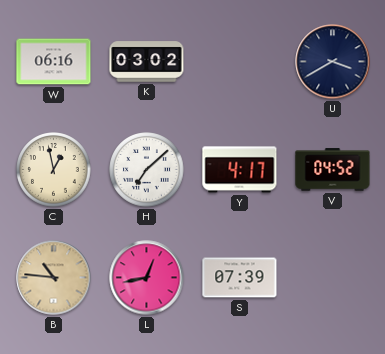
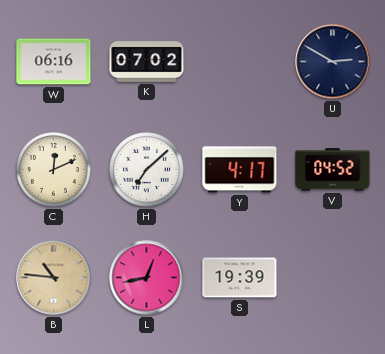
K: 03:02 -> 07:02
U: 3:40 -> 2:50
C: 12:58 -> 12:11
S: 07:39 -> 19:39
